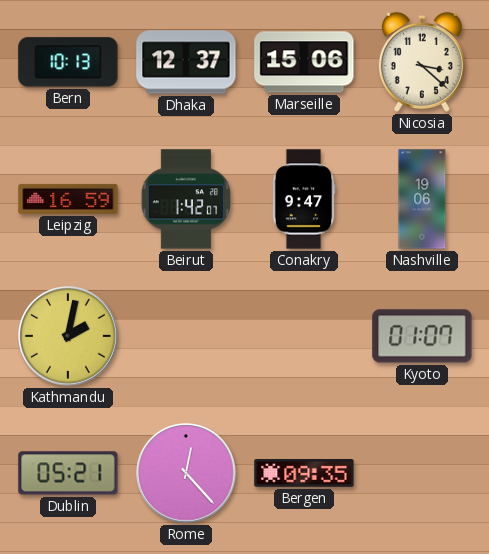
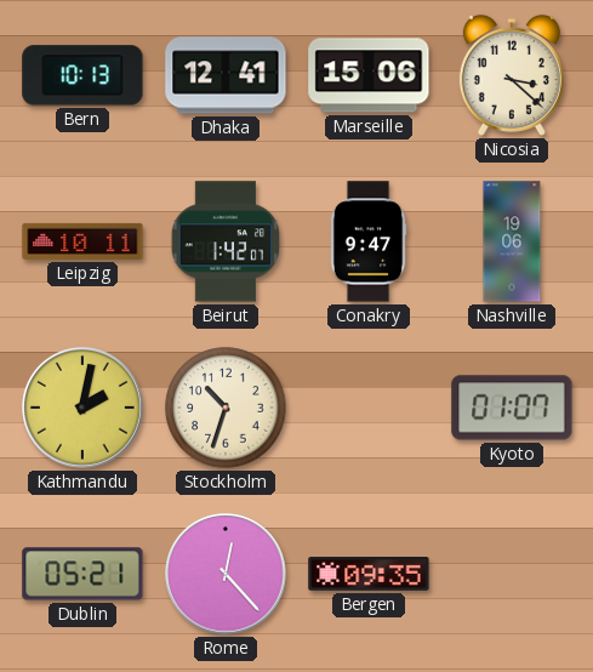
Dhaka: 12:37 -> 12:41
Leipzig: 16:59 -> 10:11
Stockholm: none -> 10:33
